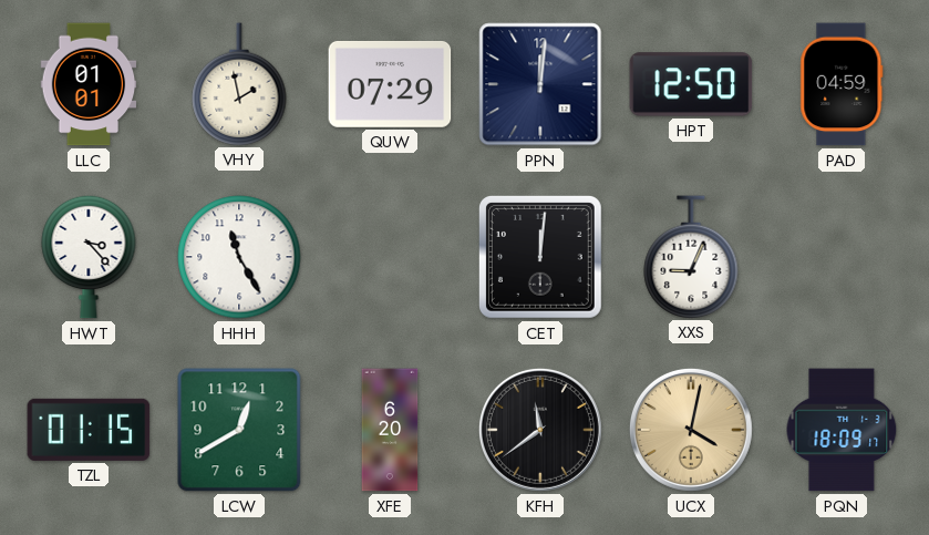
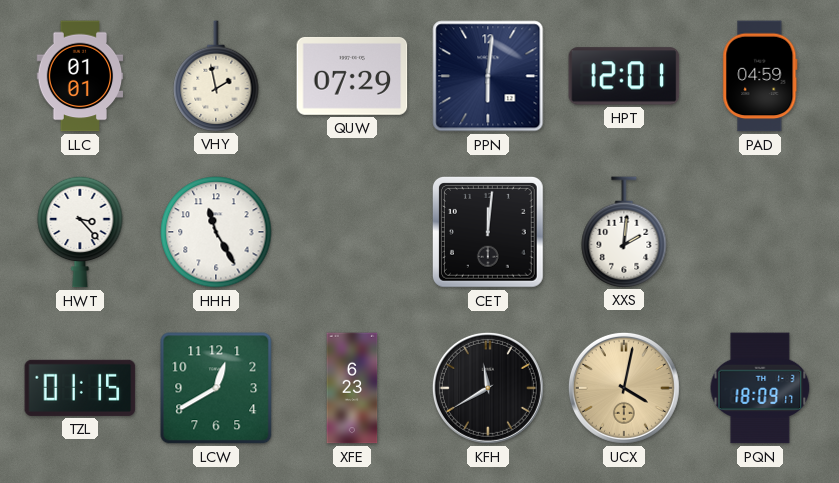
PPN: 12:01 -> 6:01
HPT: 12:50 -> 12:01
XXS: 9:04 -> 2:01
XFE: 6:20 -> 6:23
KFH: 11:39 -> 11:40
